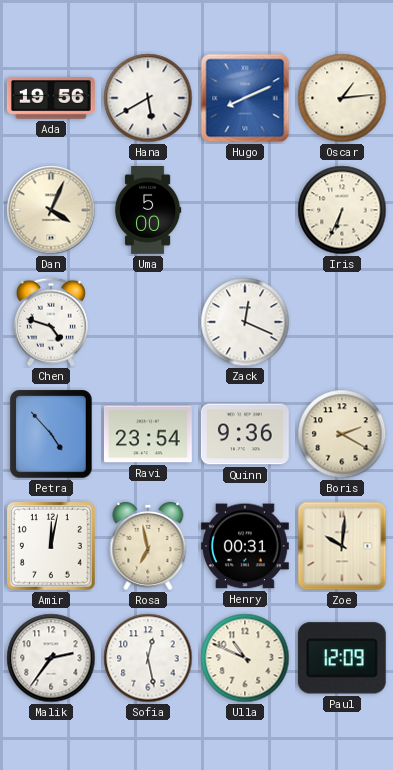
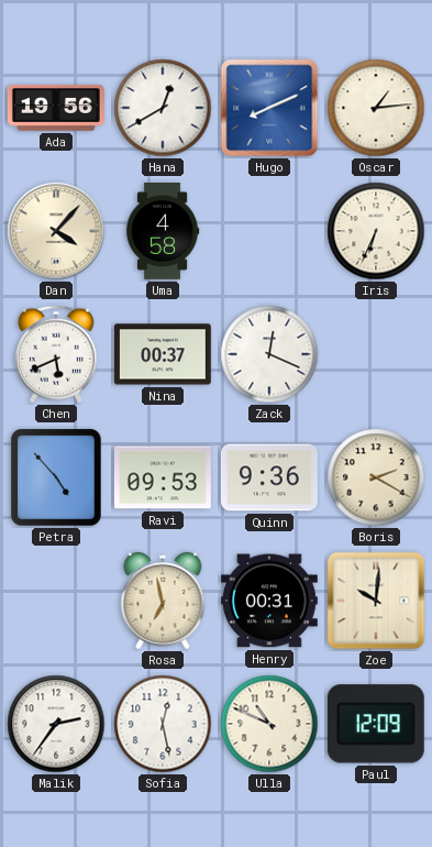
Hana: 5:40 -> 12:40
Dan: 4:04 -> 4:07
Uma: 5:00 -> 4:58
Chen: 4:48 -> 5:41
Nina: none -> 00:37
Ravi: 23:54 -> 09:53
Amir: 12:02 -> none
